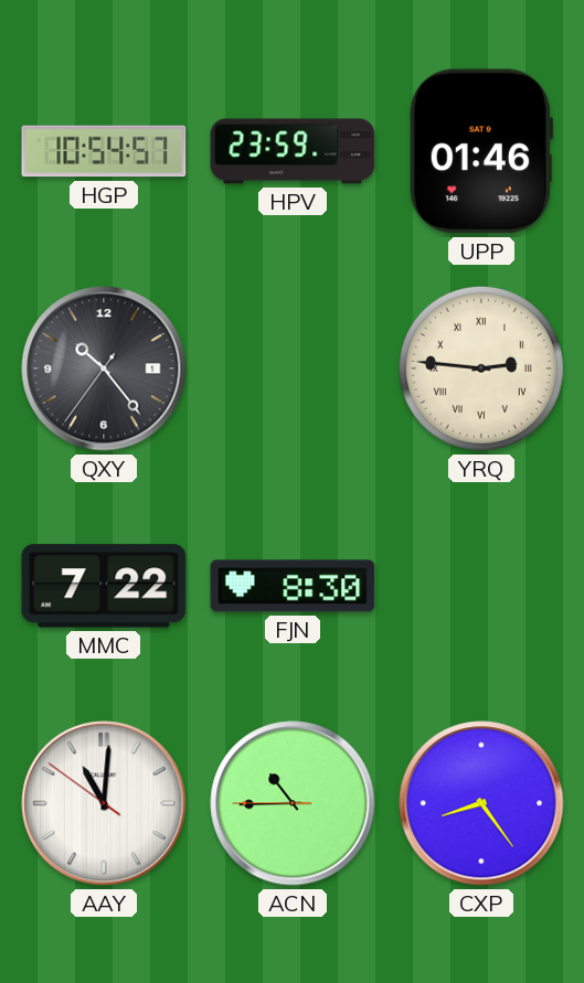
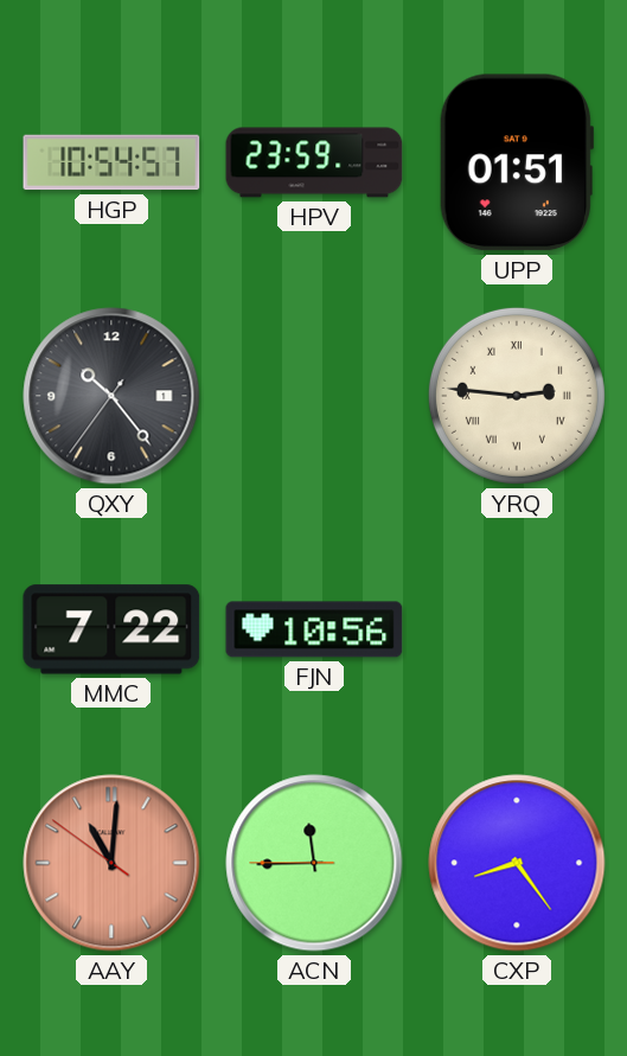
UPP: 01:46 -> 01:51
FJN: 8:30 -> 10:56
AAY dial: white -> salmon
ACN: 10:44 -> 11:44
